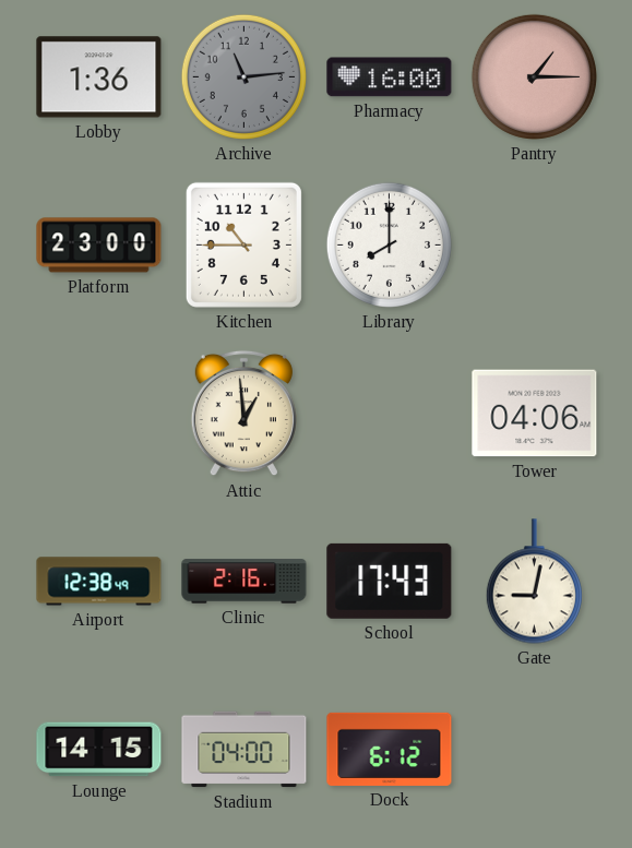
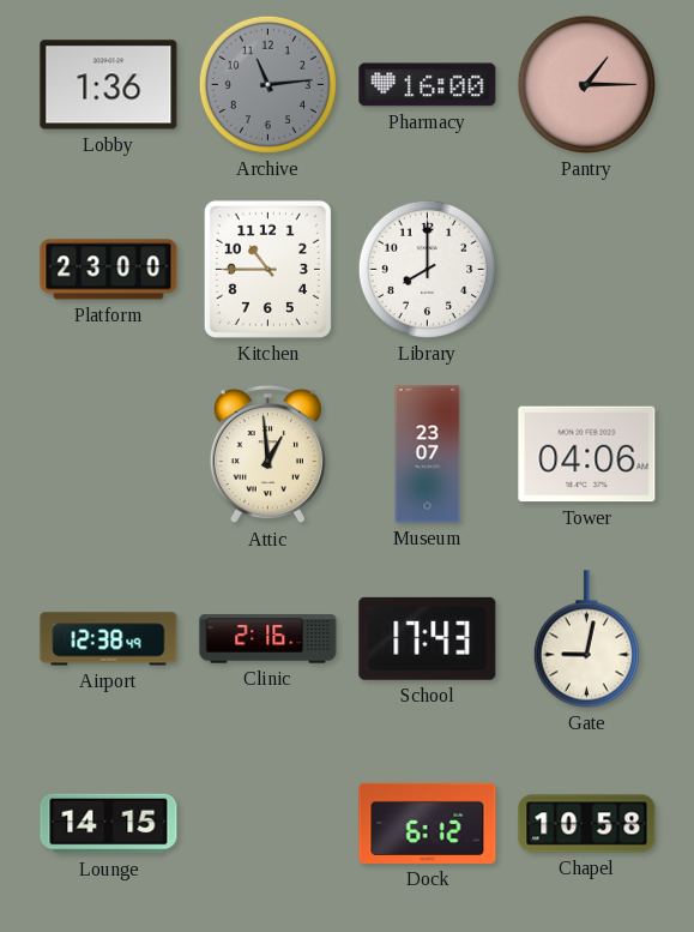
Museum: none -> 23:07
Stadium: 04:00 -> none
Chapel: none -> 10:58
